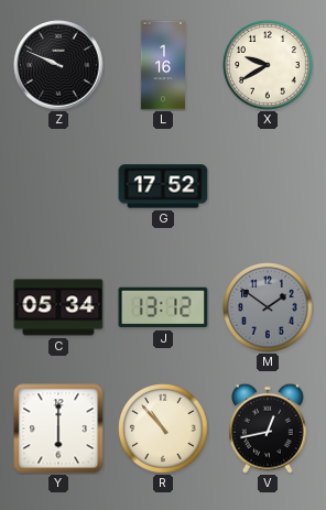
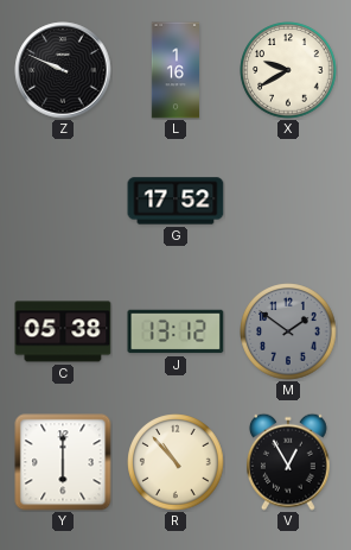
C: 05:34 -> 05:38
V: 12:43 -> 12:55
